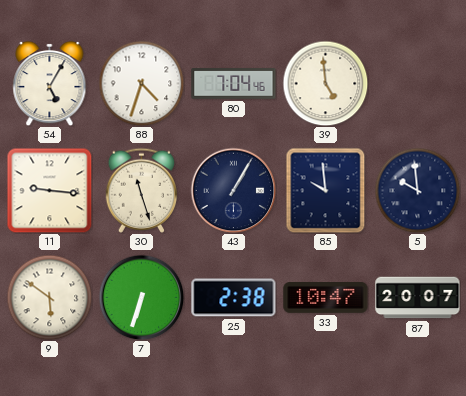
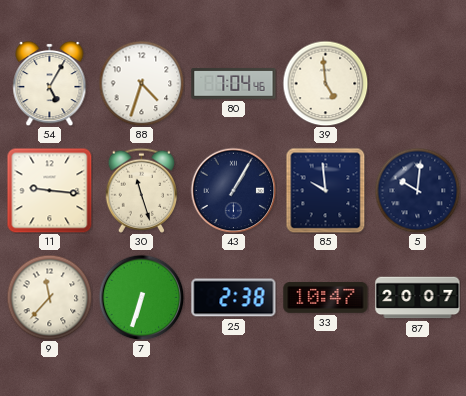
5: 9:59 -> 10:01
9: 5:51 -> 11:37
